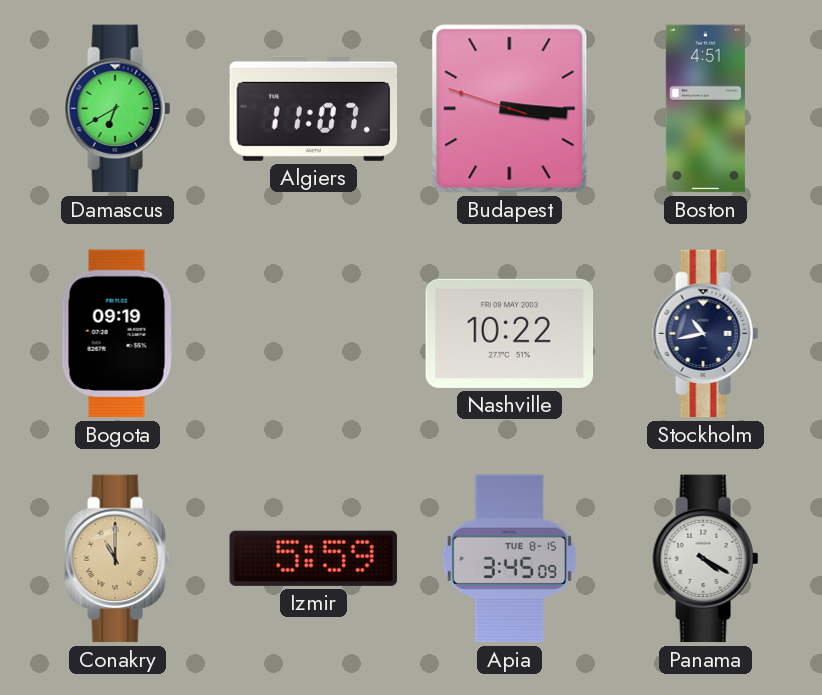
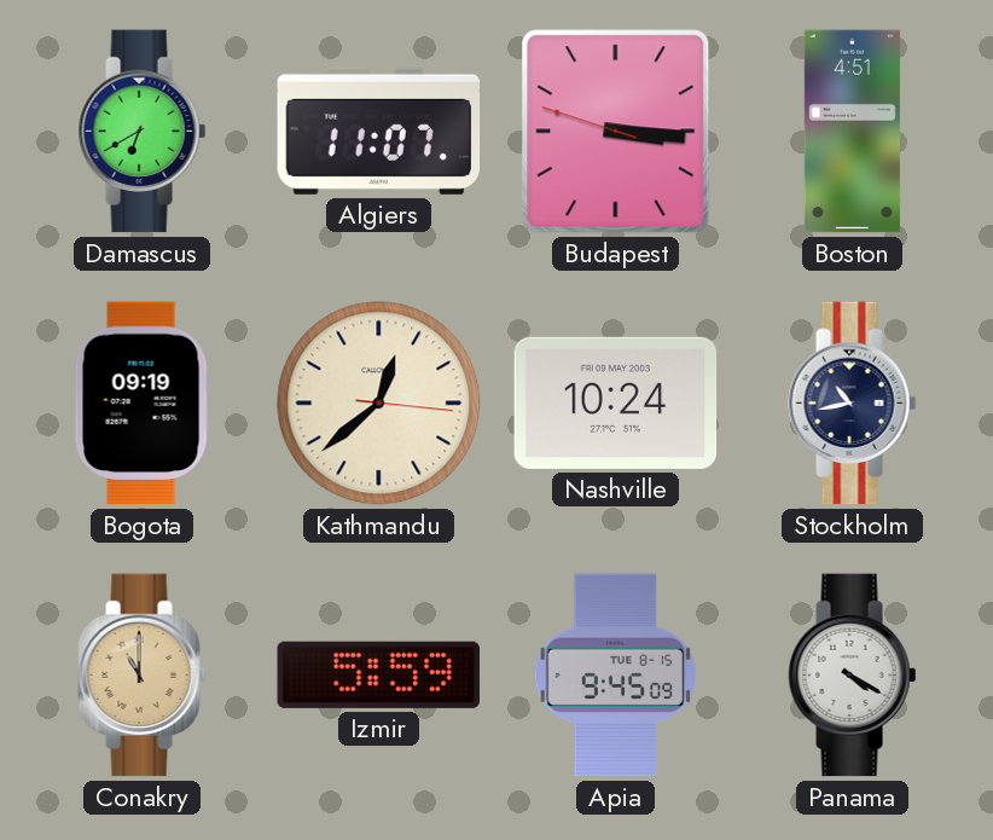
Kathmandu: none -> 12:38
Nashville: 10:22 -> 10:24
Apia: 3:45 -> 9:45
